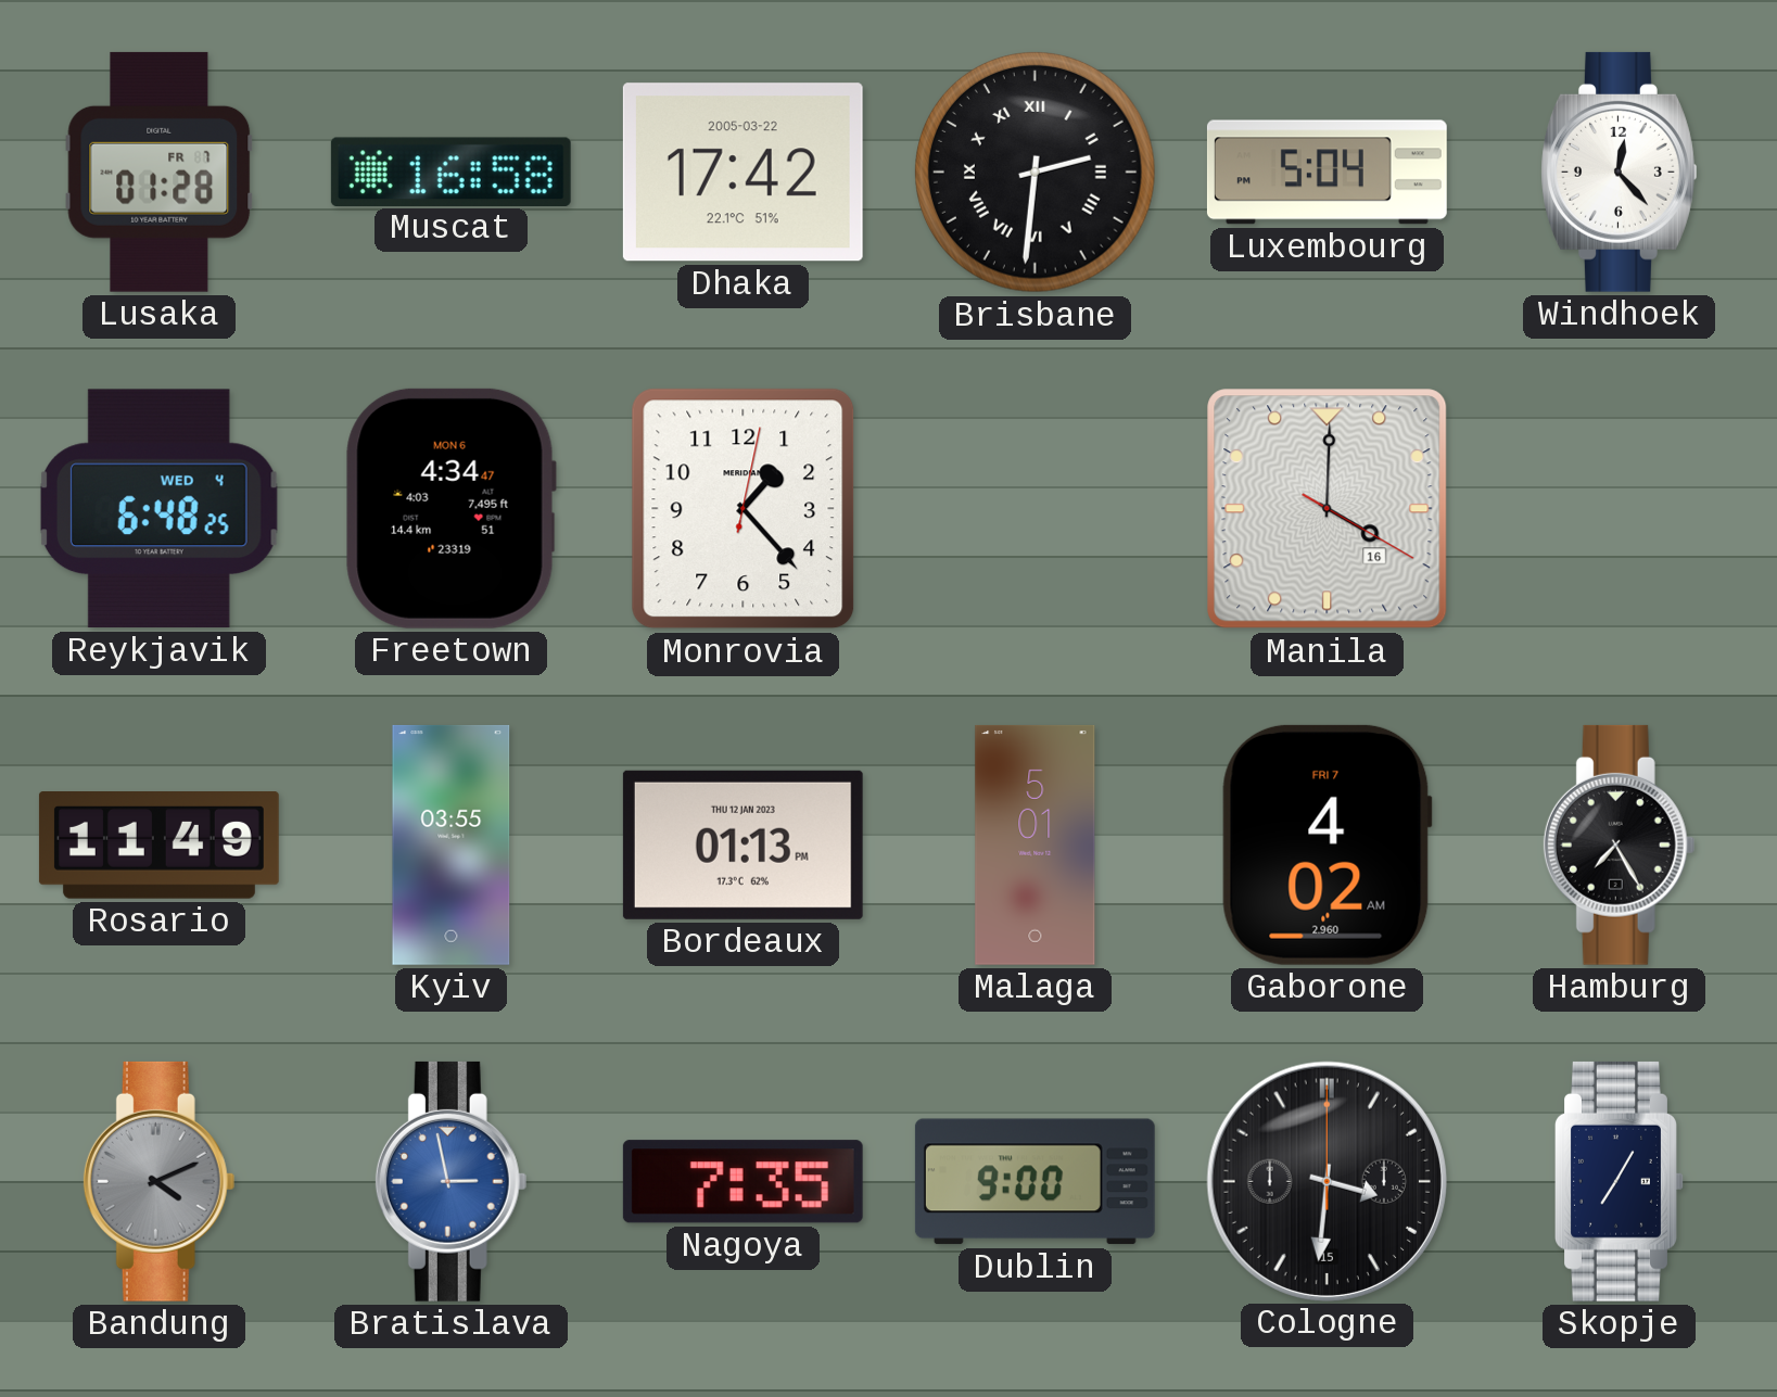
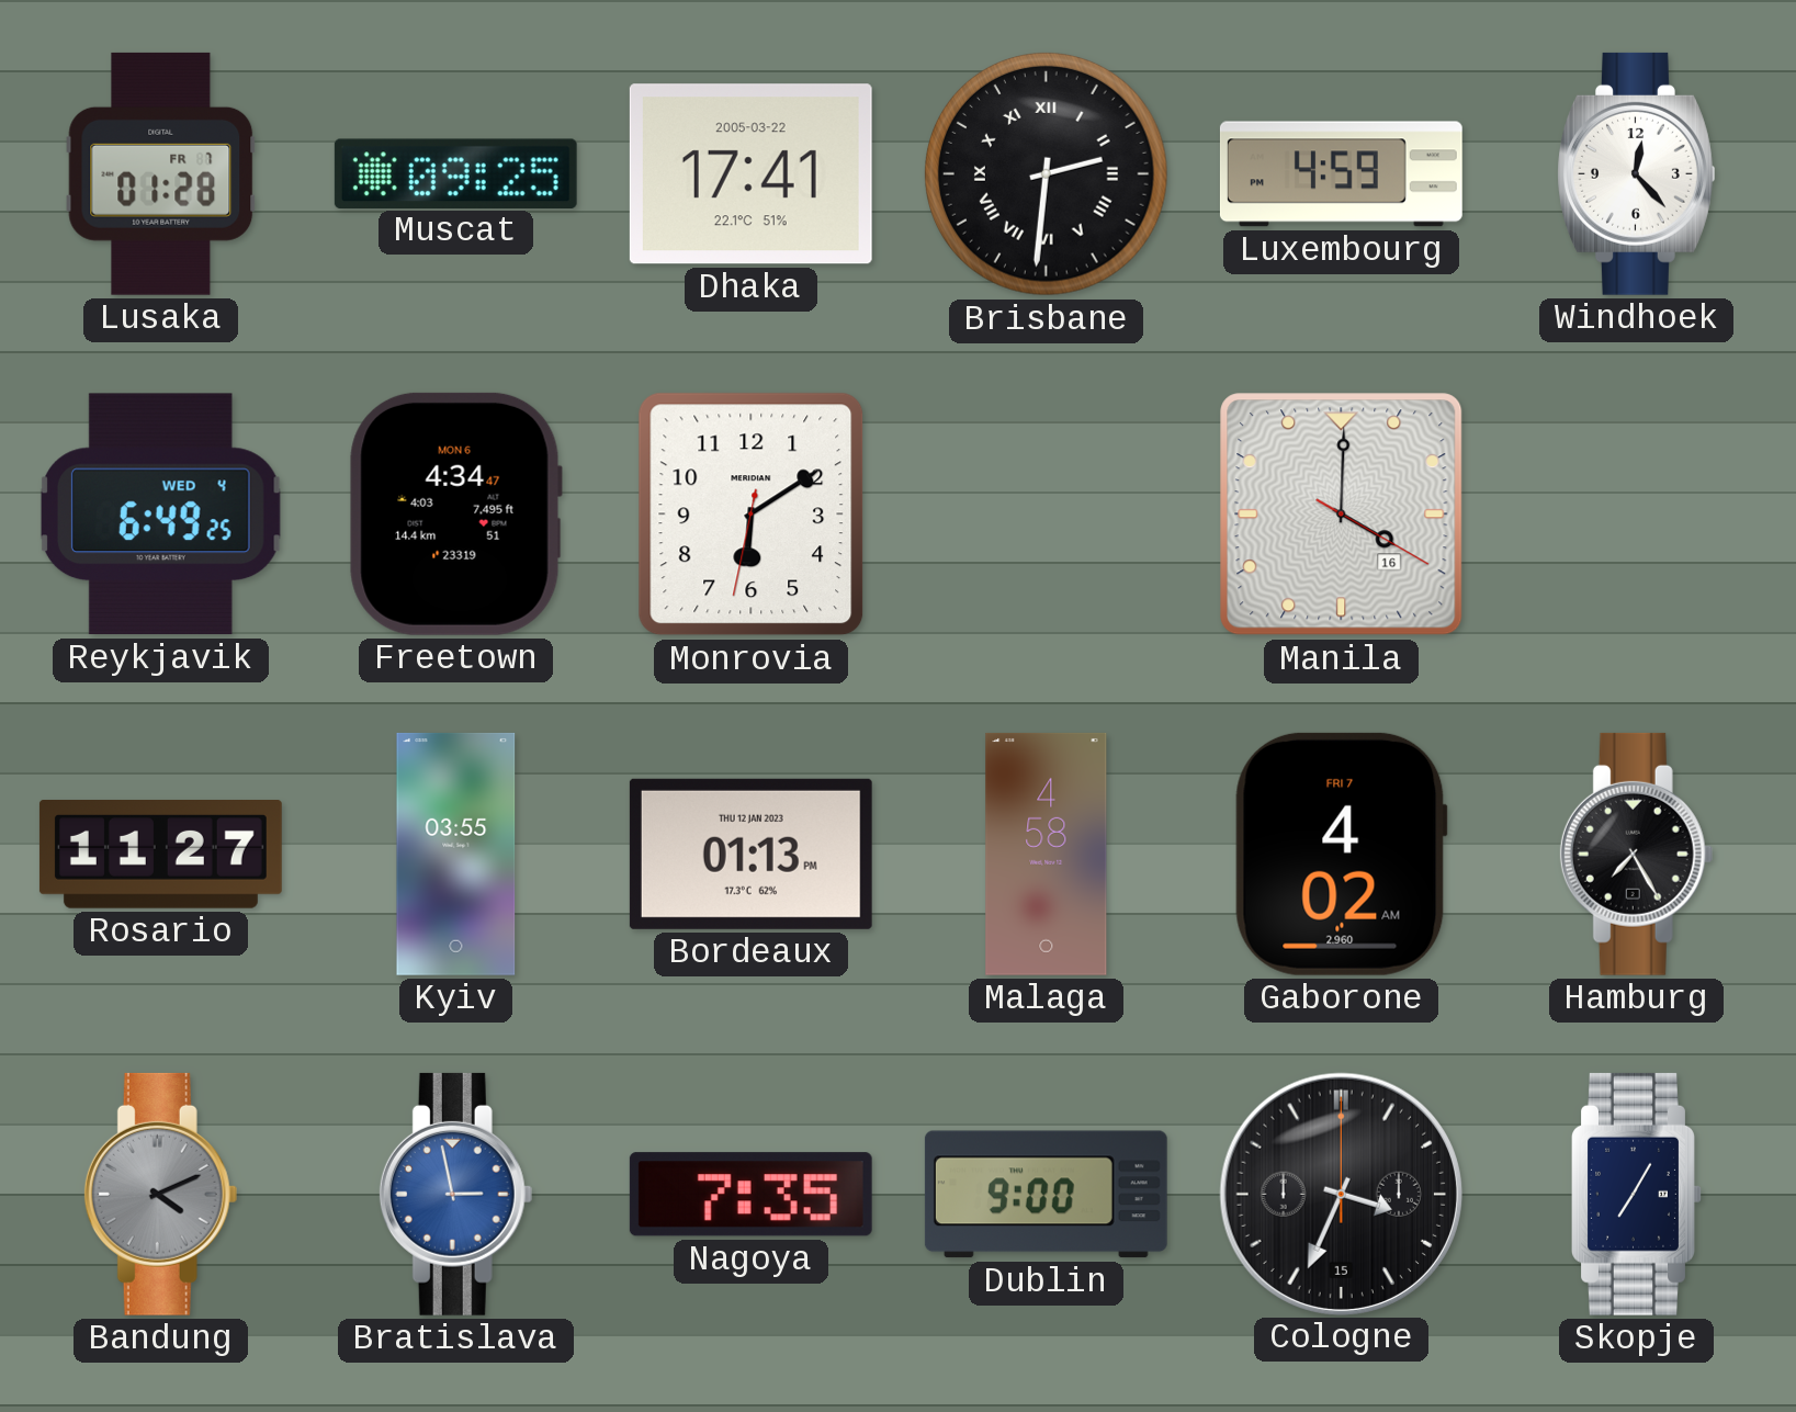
Muscat: 16:58 -> 09:25
Dhaka: 17:42 -> 17:41
Luxembourg: 5:04 -> 4:59
Reykjavik: 6:48 -> 6:49
Monrovia: 1:23 -> 6:09
Rosario: 11:49 -> 11:27
Malaga: 5:01 -> 4:58
Cologne: 3:31 -> 3:34
